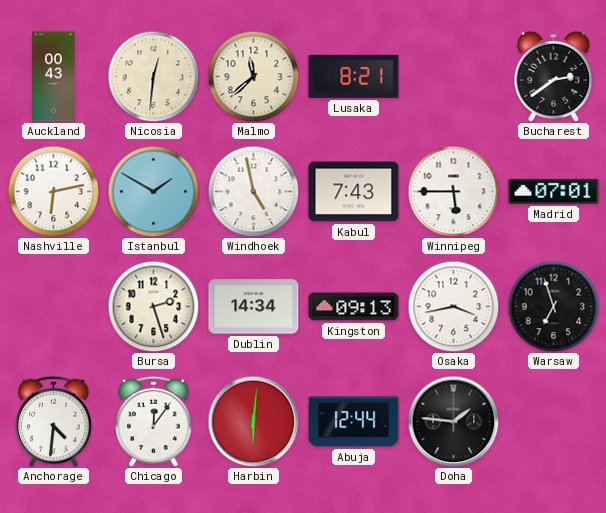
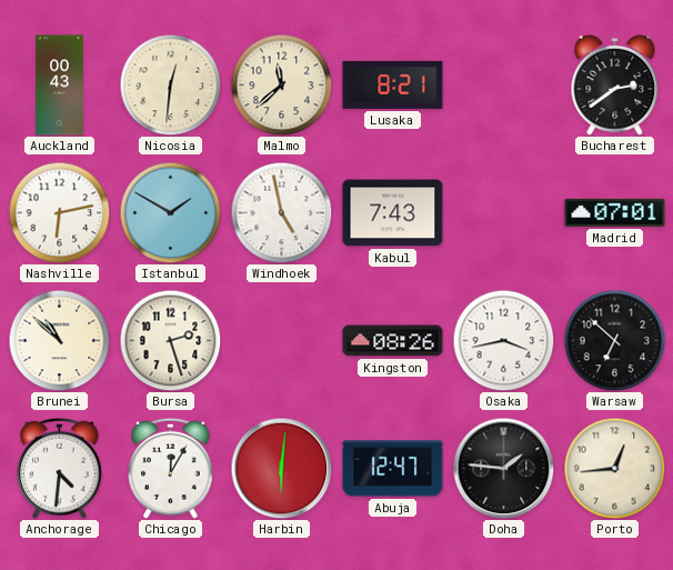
Winnipeg: 5:45 -> none
Brunei: none -> 10:52
Dublin: 14:34 -> none
Kingston: 09:13 -> 08:26
Warsaw: 6:57 -> 6:52
Chicago: 12:06 -> 12:05
Abuja: 12:44 -> 12:47
Porto: none -> 12:44
